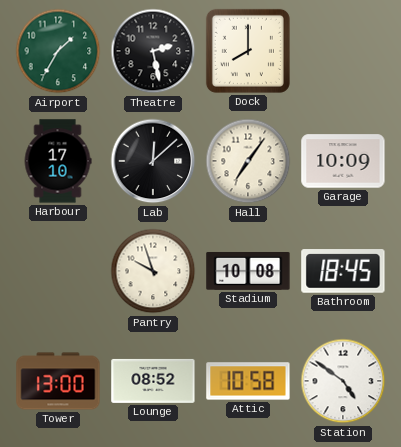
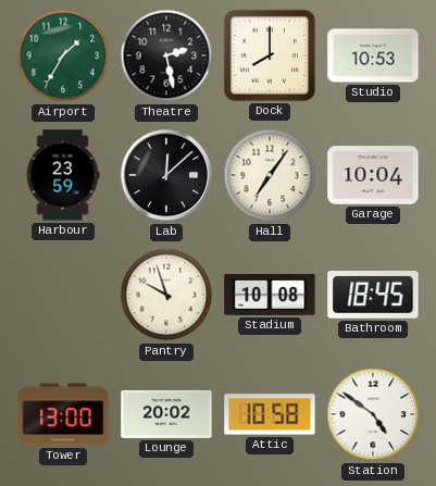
Studio: none -> 10:53
Harbour: 17:10 -> 23:59
Garage: 10:09 -> 10:04
Lounge: 08:52 -> 20:02
